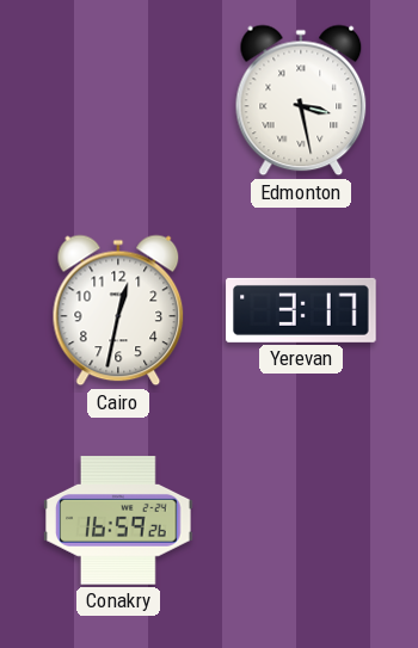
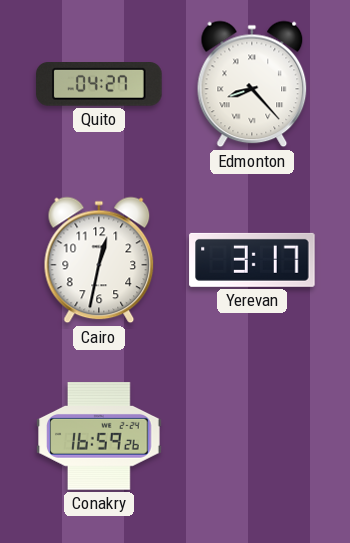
Quito: none -> 04:27
Edmonton: 3:28 -> 8:23
